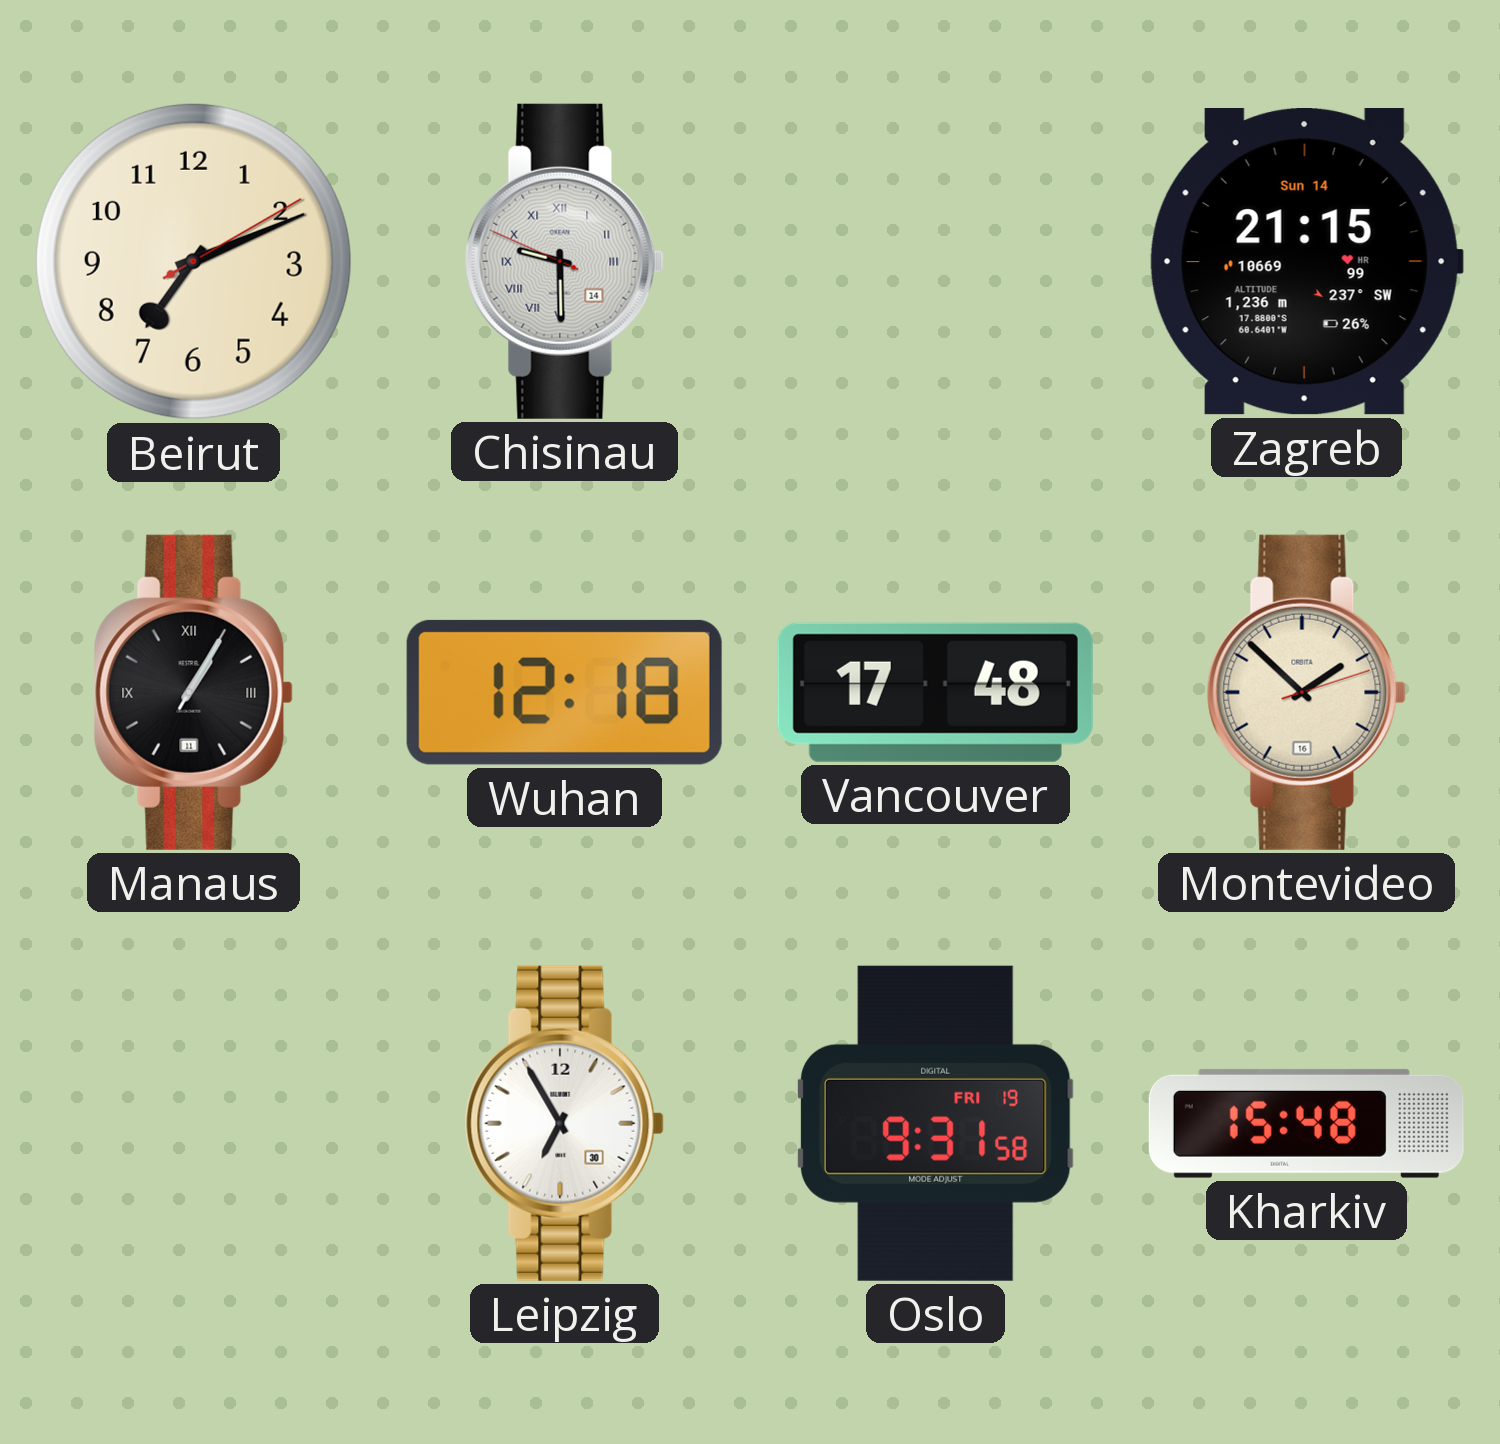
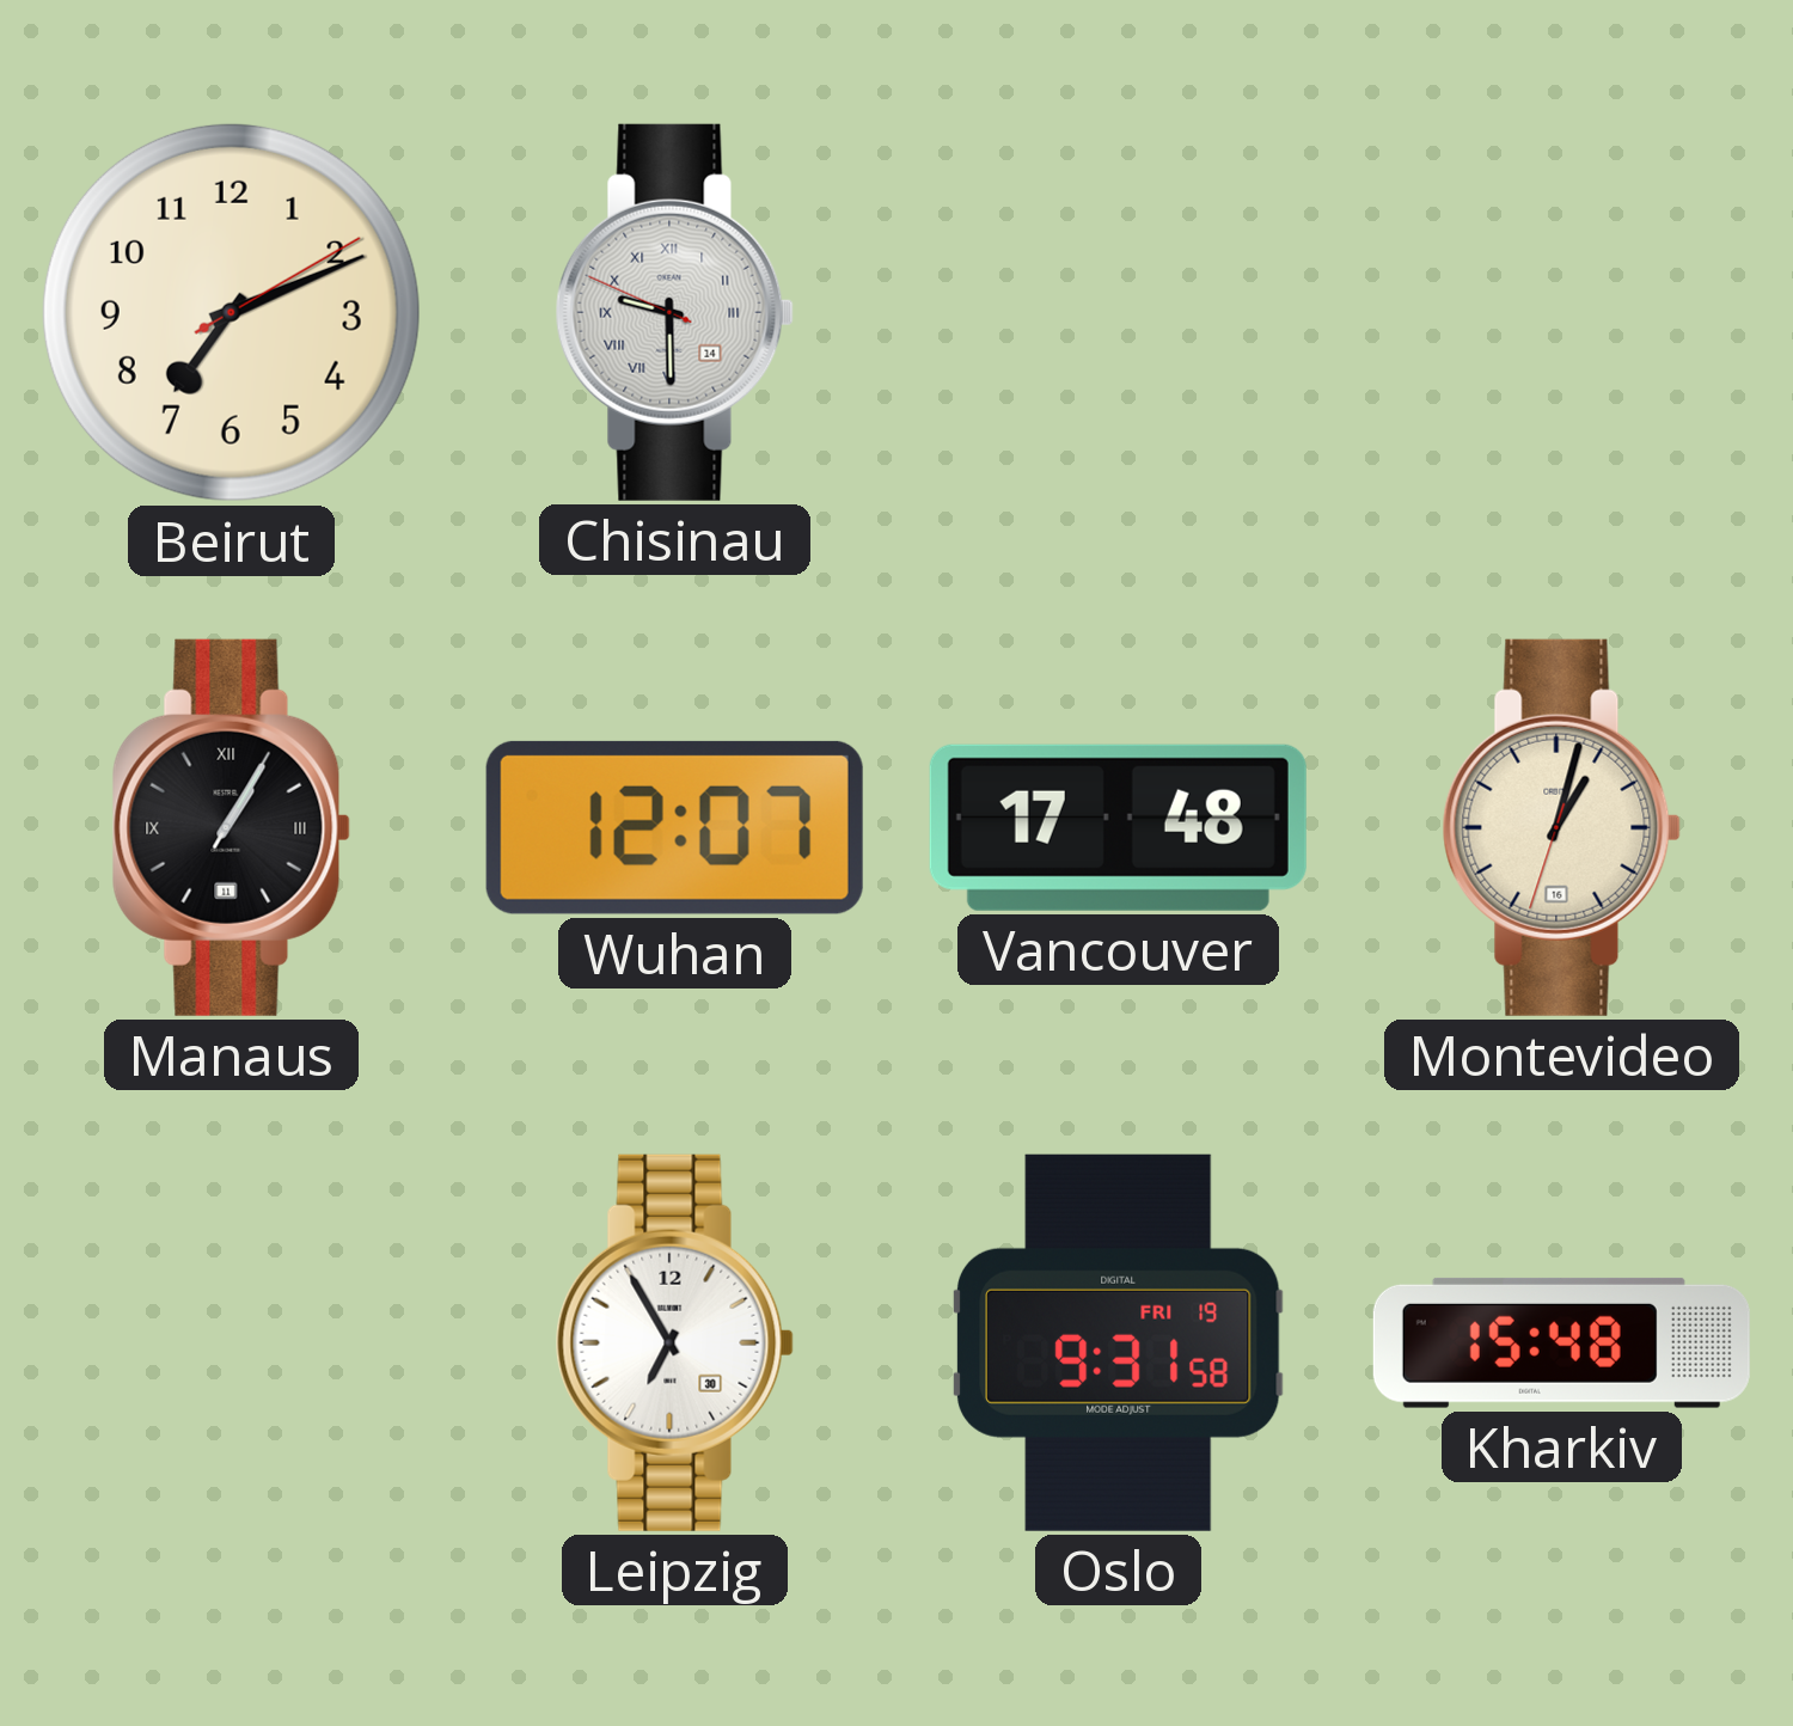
Zagreb: 21:15 -> none
Wuhan: 12:18 -> 12:07
Montevideo: 1:52 -> 1:02
